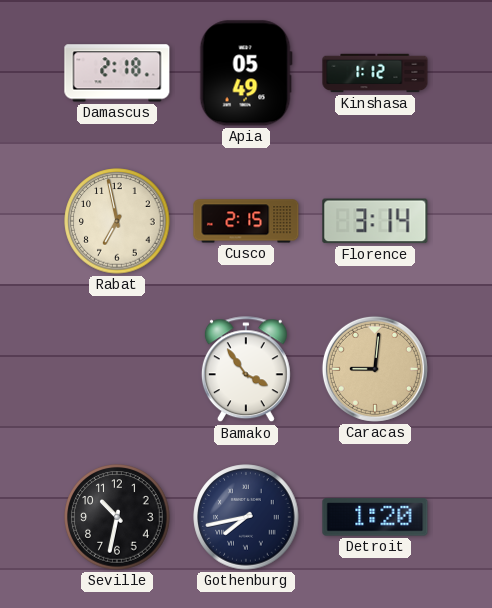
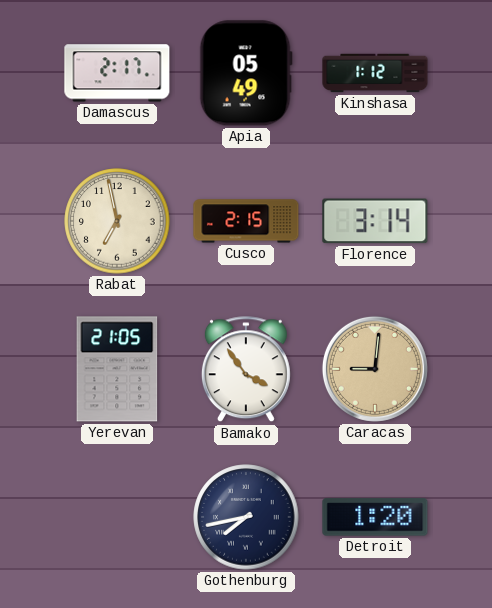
Damascus: 2:18 -> 2:17
Yerevan: none -> 21:05
Seville: 10:32 -> none
